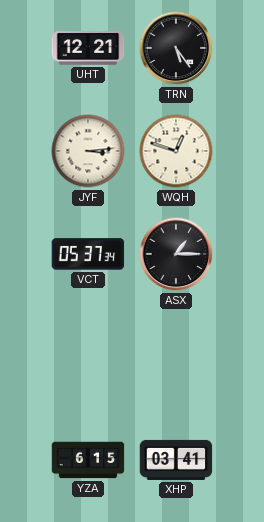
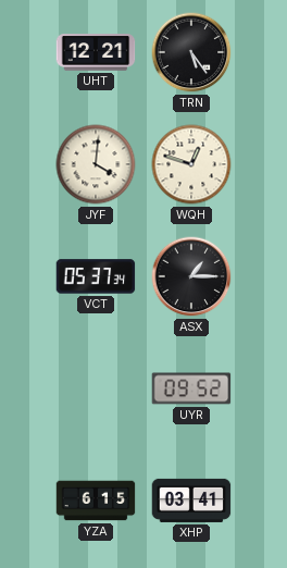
JYF: 3:14 -> 4:01
UYR: none -> 09:52
